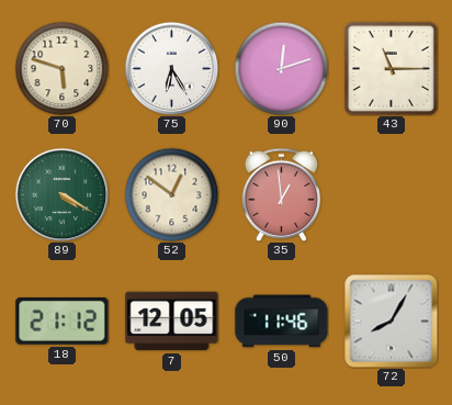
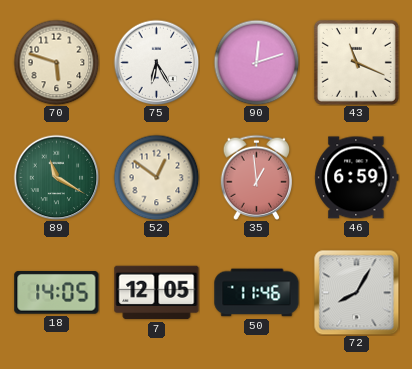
43: 11:15 -> 11:19
89: 4:20 -> 11:20
46: none -> 6:59
18: 21:12 -> 14:05
